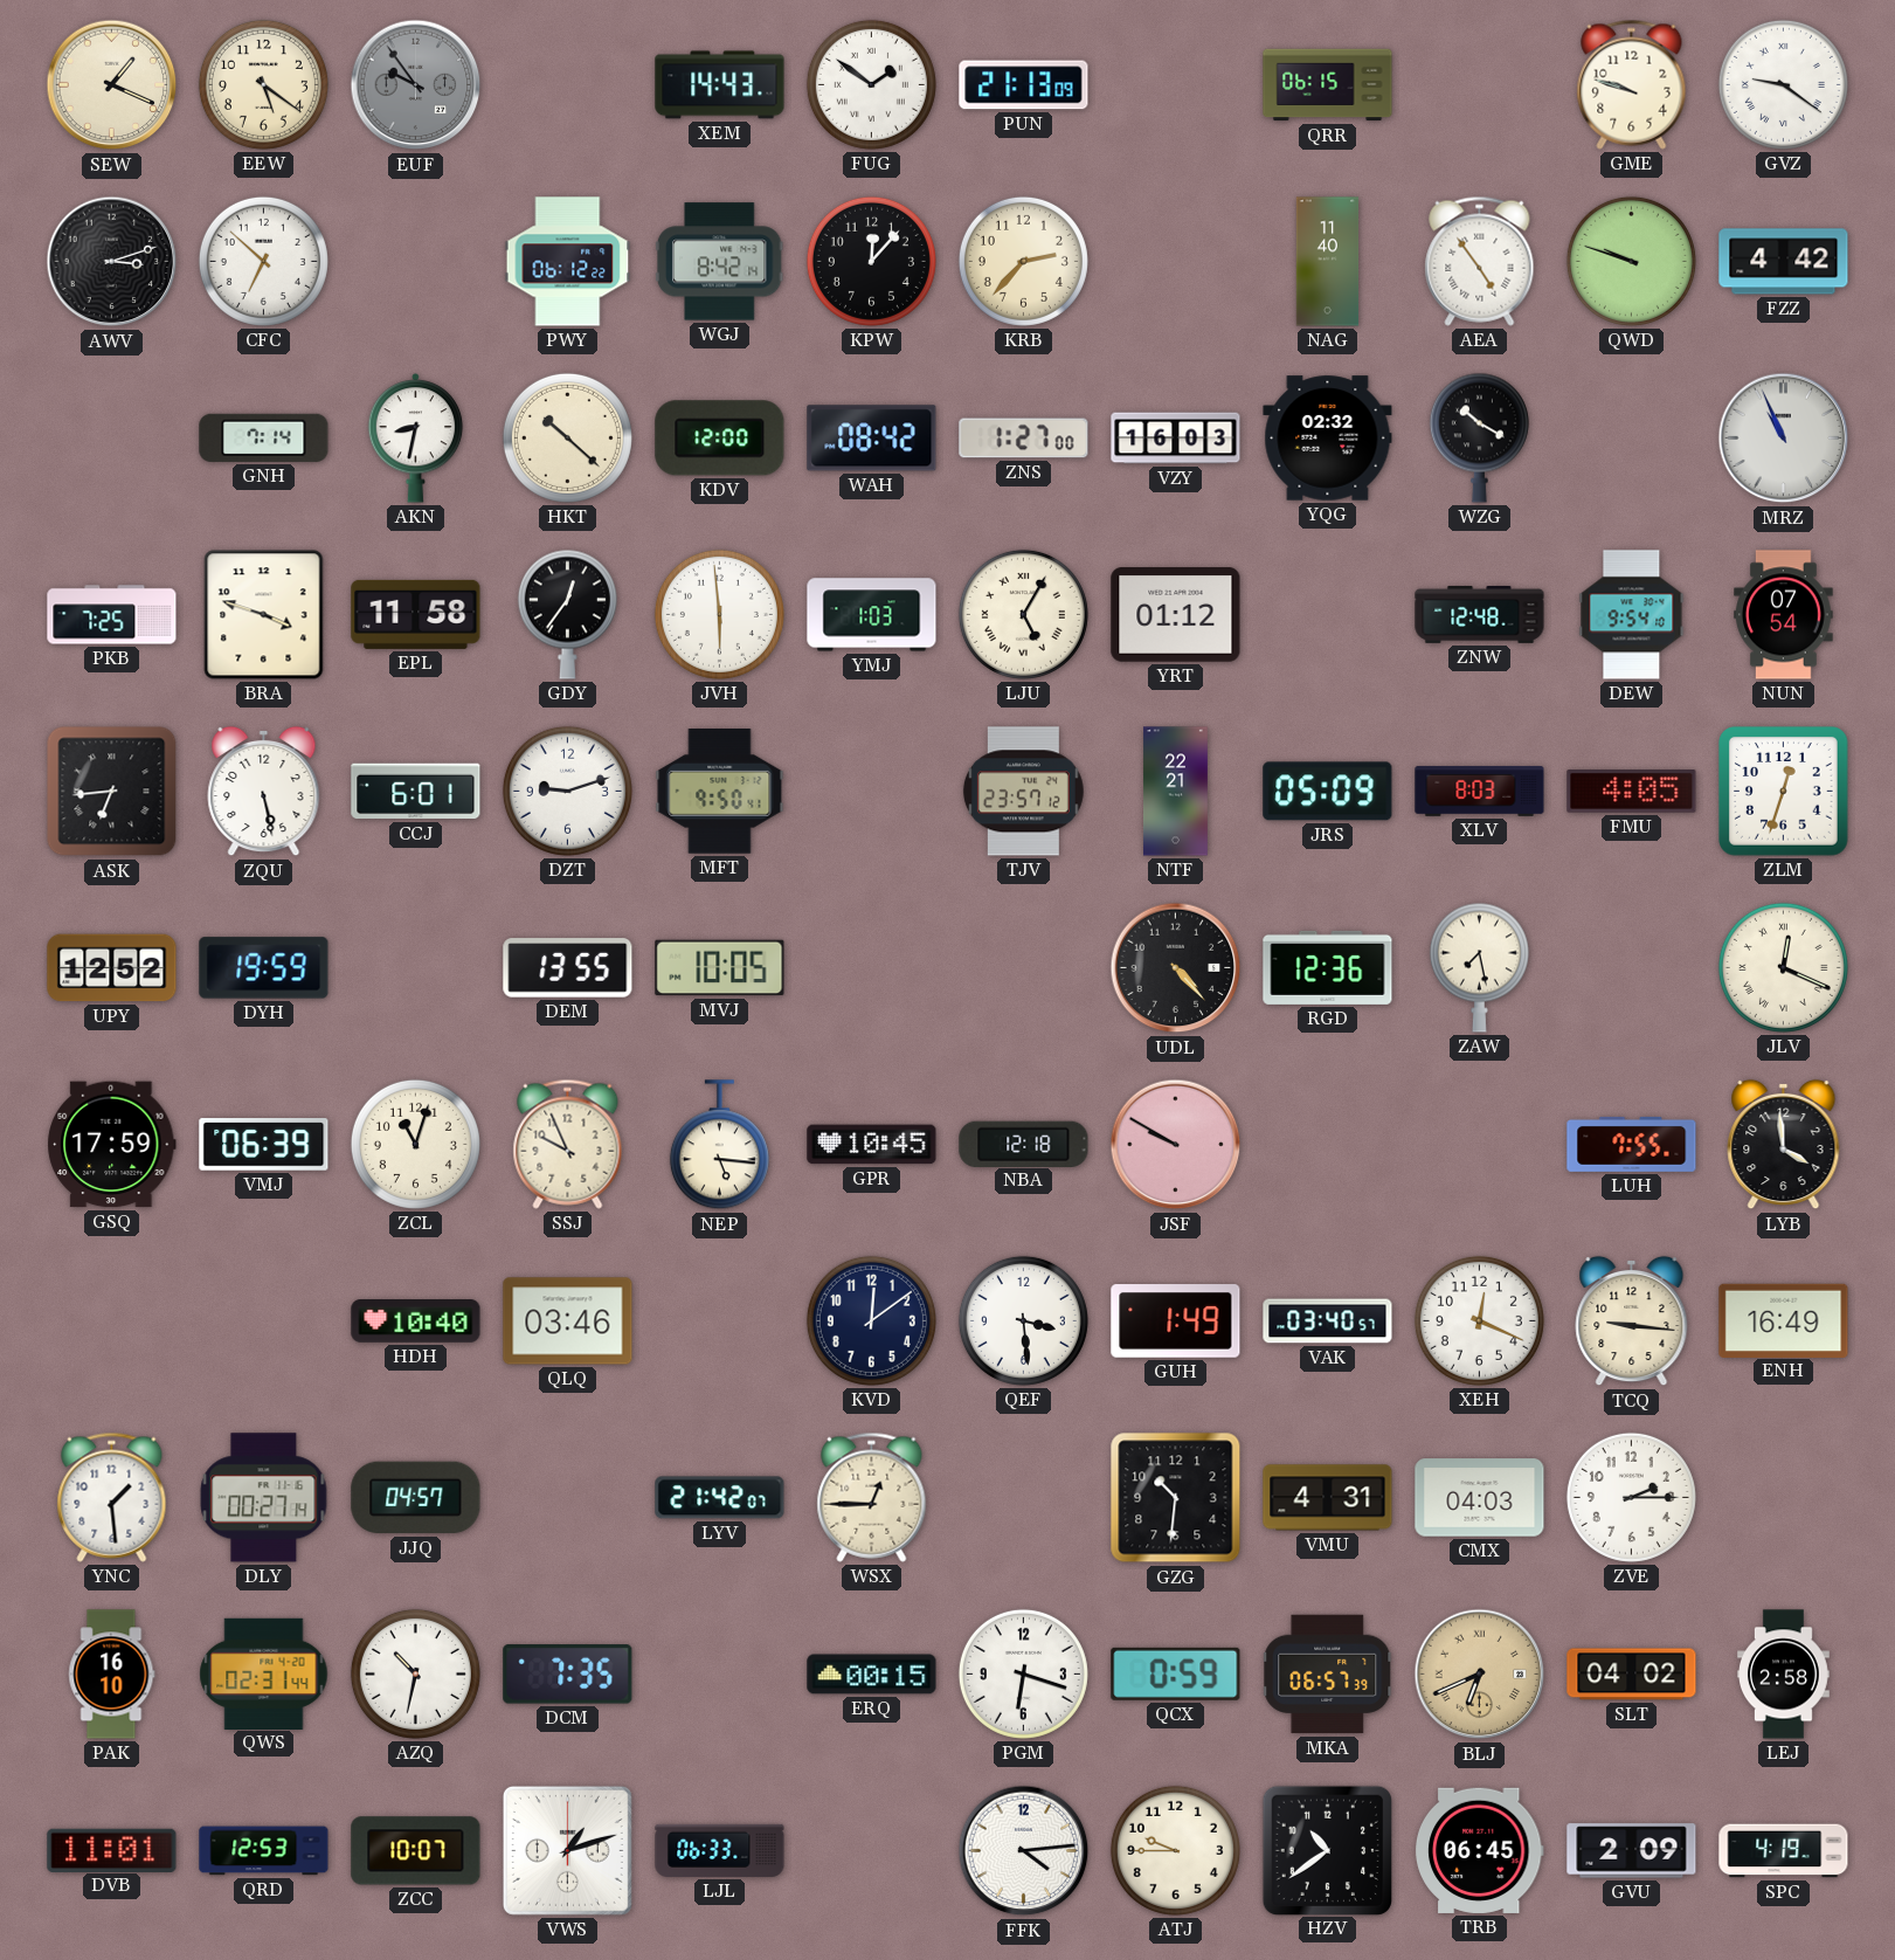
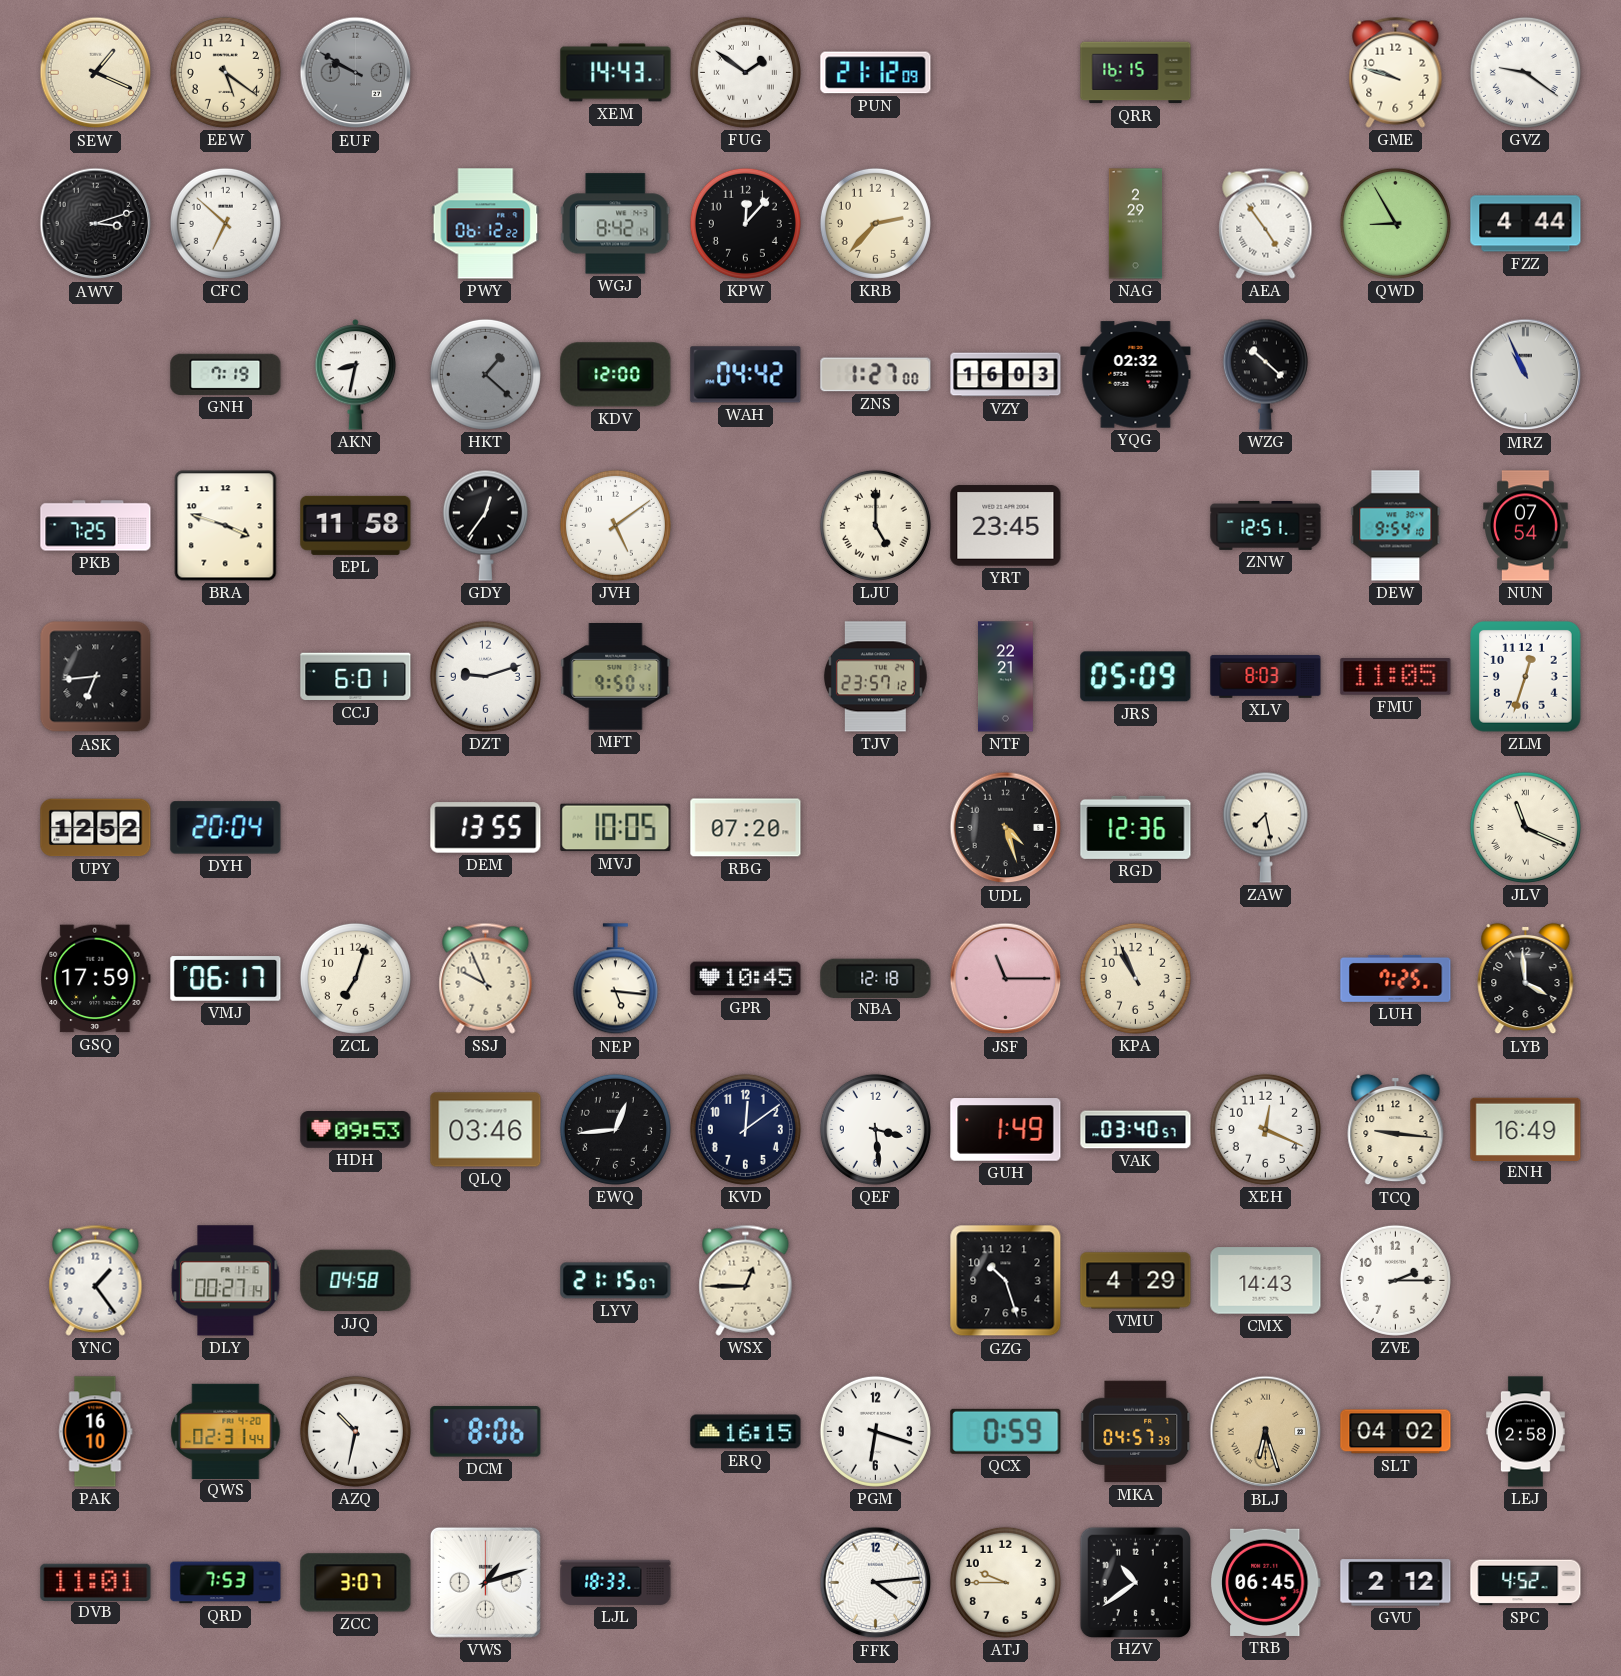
EUF: 9:54 -> 9:50
PUN: 21:13 -> 21:12
QRR: 06:15 -> 16:15
NAG: 11:40 -> 2:29
QWD: 9:48 -> 8:55
FZZ: 4:42 -> 4:44
GNH: 7:14 -> 7:19
HKT: 10:22 -> 1:22
HKT dial: cream -> grey
WAH: 08:42 -> 04:42
WZG: 10:20 -> 10:22
JVH: 5:59 -> 5:09
YMJ: 1:03 -> none
LJU: 5:05 -> 5:00
YRT: 01:12 -> 23:45
ZNW: 12:48 -> 12:51
ZQU: 5:28 -> none
FMU: 4:05 -> 11:05
DYH: 19:59 -> 20:04
RBG: none -> 07:20
UDL: 4:23 -> 4:27
JLV: 12:19 -> 11:19
VMJ: 06:39 -> 06:17
ZCL: 11:03 -> 7:03
JSF: 9:50 -> 11:15
KPA: none -> 10:56
LUH: 7:55 -> 7:25
HDH: 10:40 -> 09:53
EWQ: none -> 12:44
YNC: 1:29 -> 1:24
JJQ: 04:57 -> 04:58
LYV: 21:42 -> 21:15
GZG: 10:31 -> 10:27
VMU: 4:31 -> 4:29
CMX: 04:03 -> 14:43
DCM: 7:35 -> 8:06
ERQ: 00:15 -> 16:15
MKA: 06:57 -> 04:57
BLJ: 6:41 -> 6:27
QRD: 12:53 -> 7:53
ZCC: 10:07 -> 3:07
LJL: 06:33 -> 18:33
GVU: 2:09 -> 2:12
SPC: 4:19 -> 4:52
